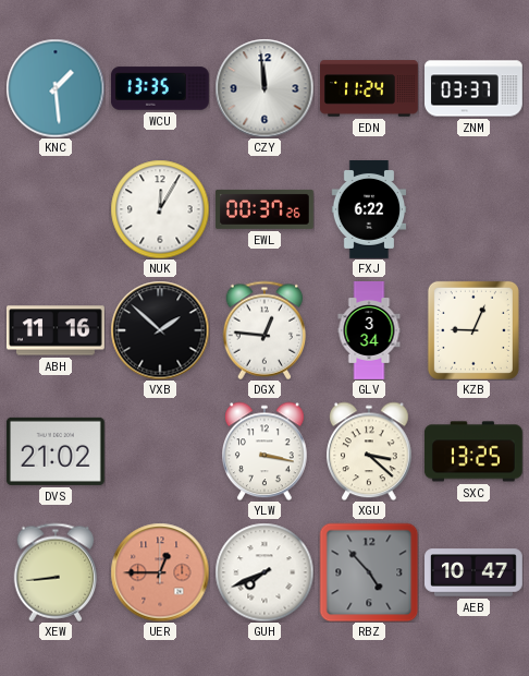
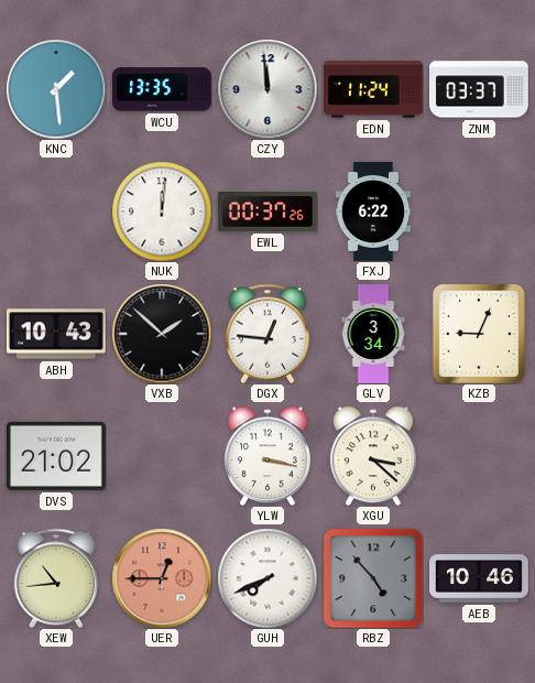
NUK: 12:05 -> 12:01
ABH: 11:16 -> 10:43
SXC: 13:25 -> none
XEW: 8:44 -> 10:44
AEB: 10:47 -> 10:46
